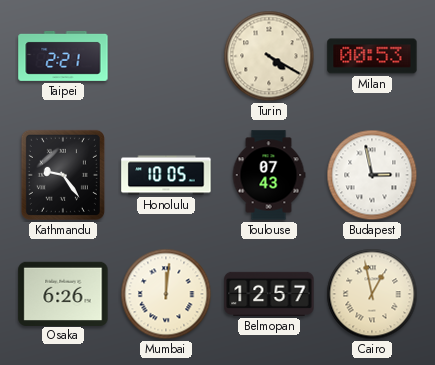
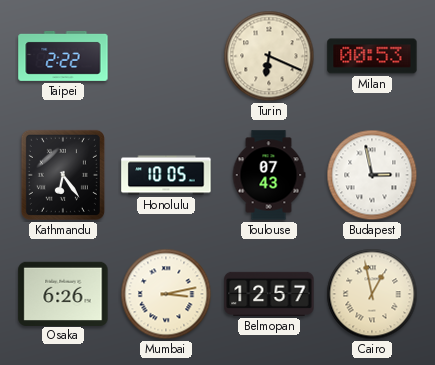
Taipei: 2:21 -> 2:22
Turin: 4:20 -> 6:19
Kathmandu: 9:24 -> 6:24
Mumbai: 12:01 -> 3:13
